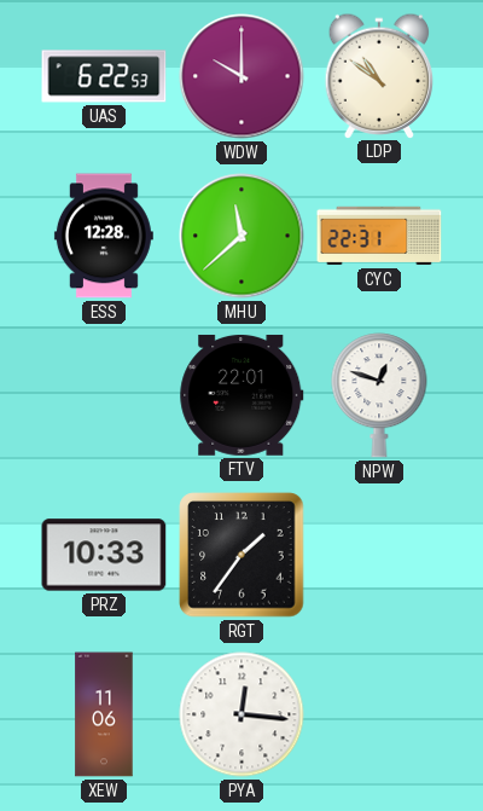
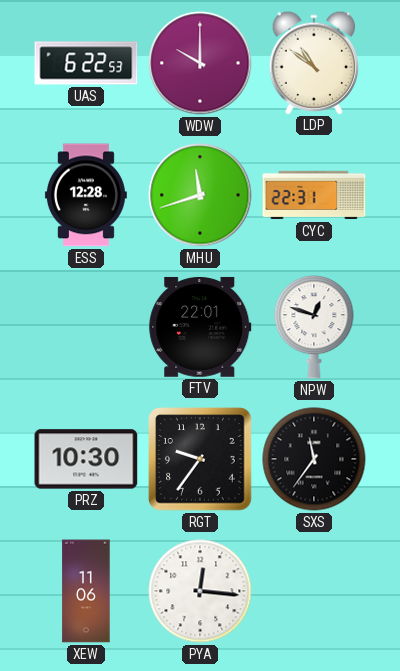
MHU: 11:38 -> 11:42
PRZ: 10:33 -> 10:30
RGT: 1:36 -> 9:36
SXS: none -> 11:36
